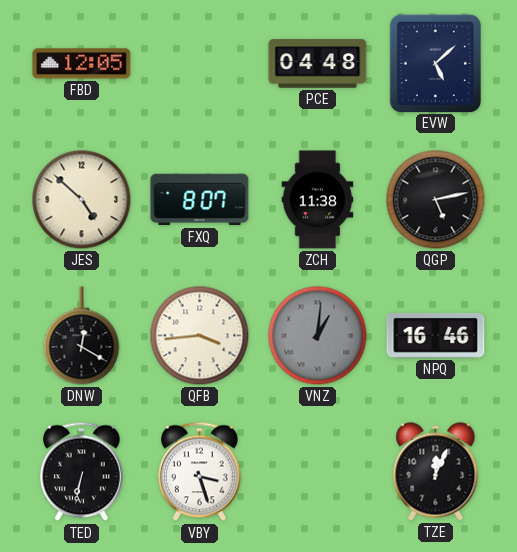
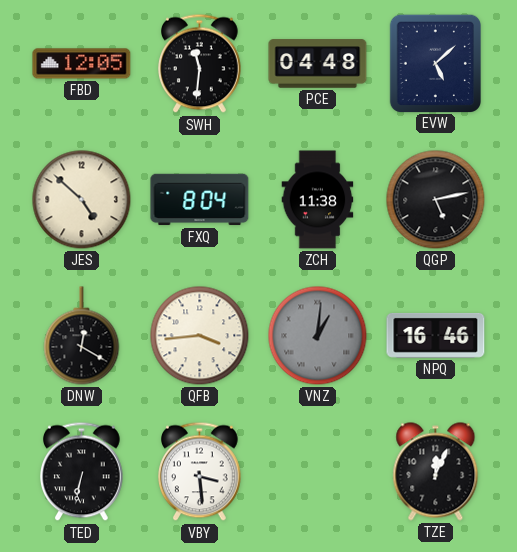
SWH: none -> 11:31
FXQ: 8:07 -> 8:04
VBY: 3:27 -> 3:29
